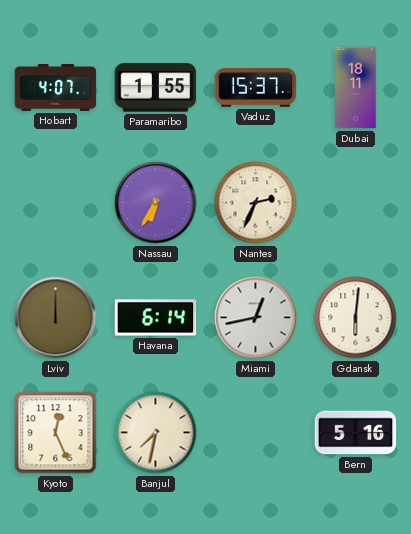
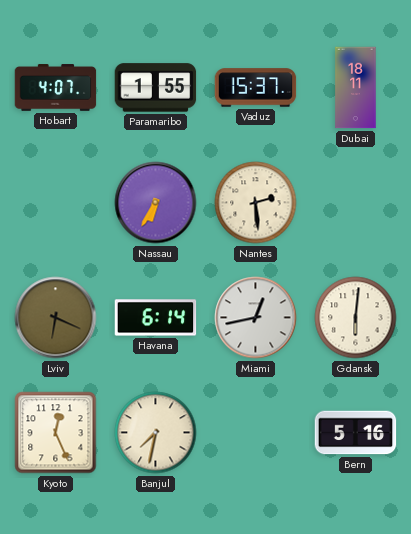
Nantes: 2:34 -> 2:29
Lviv: 12:00 -> 6:19
